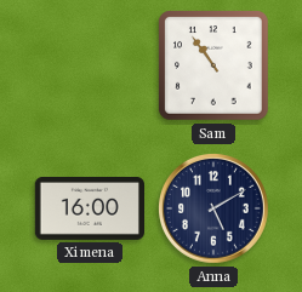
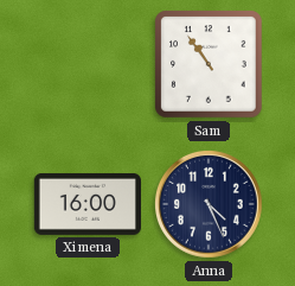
Anna: 5:10 -> 4:26
